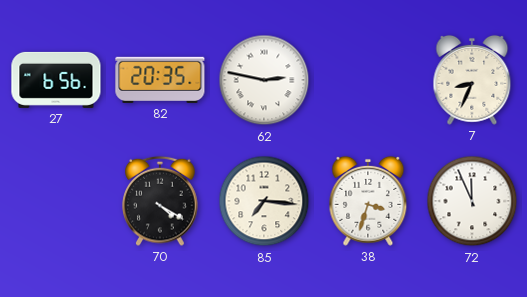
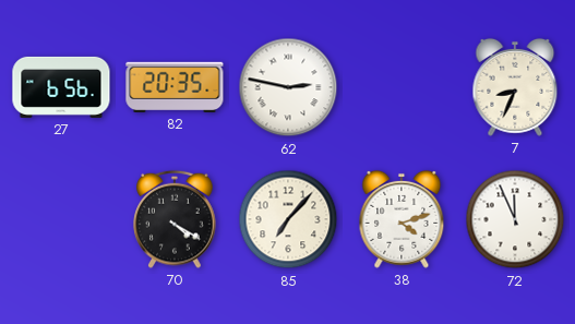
85: 7:16 -> 7:07
38: 3:33 -> 4:12
